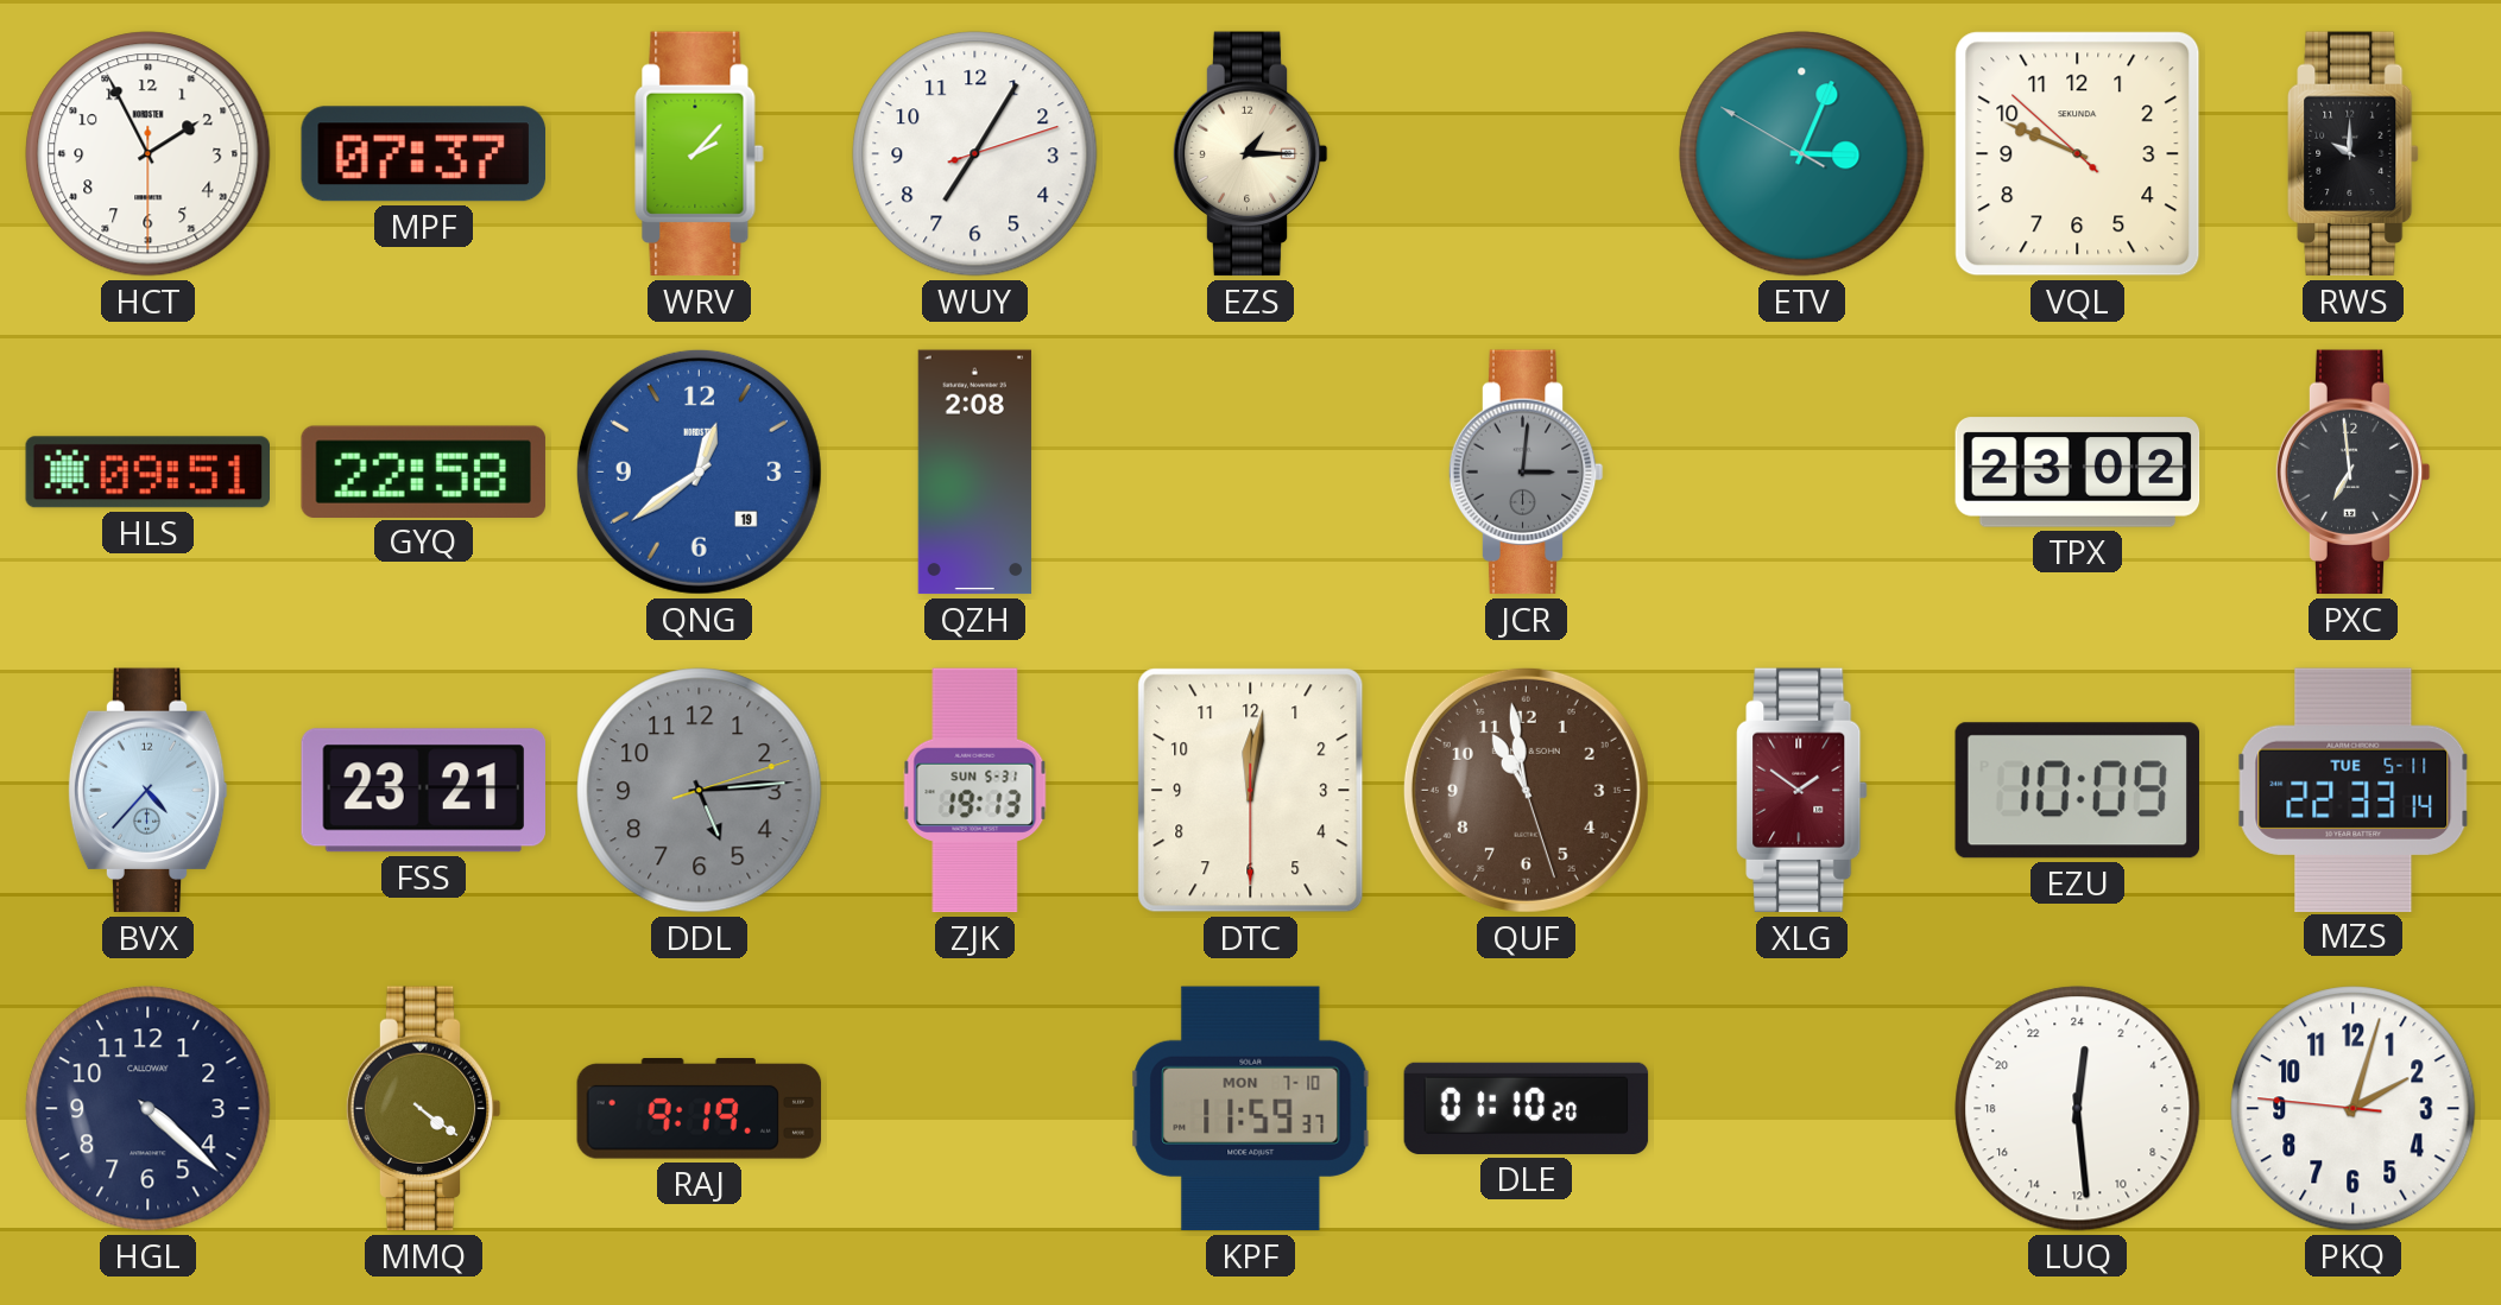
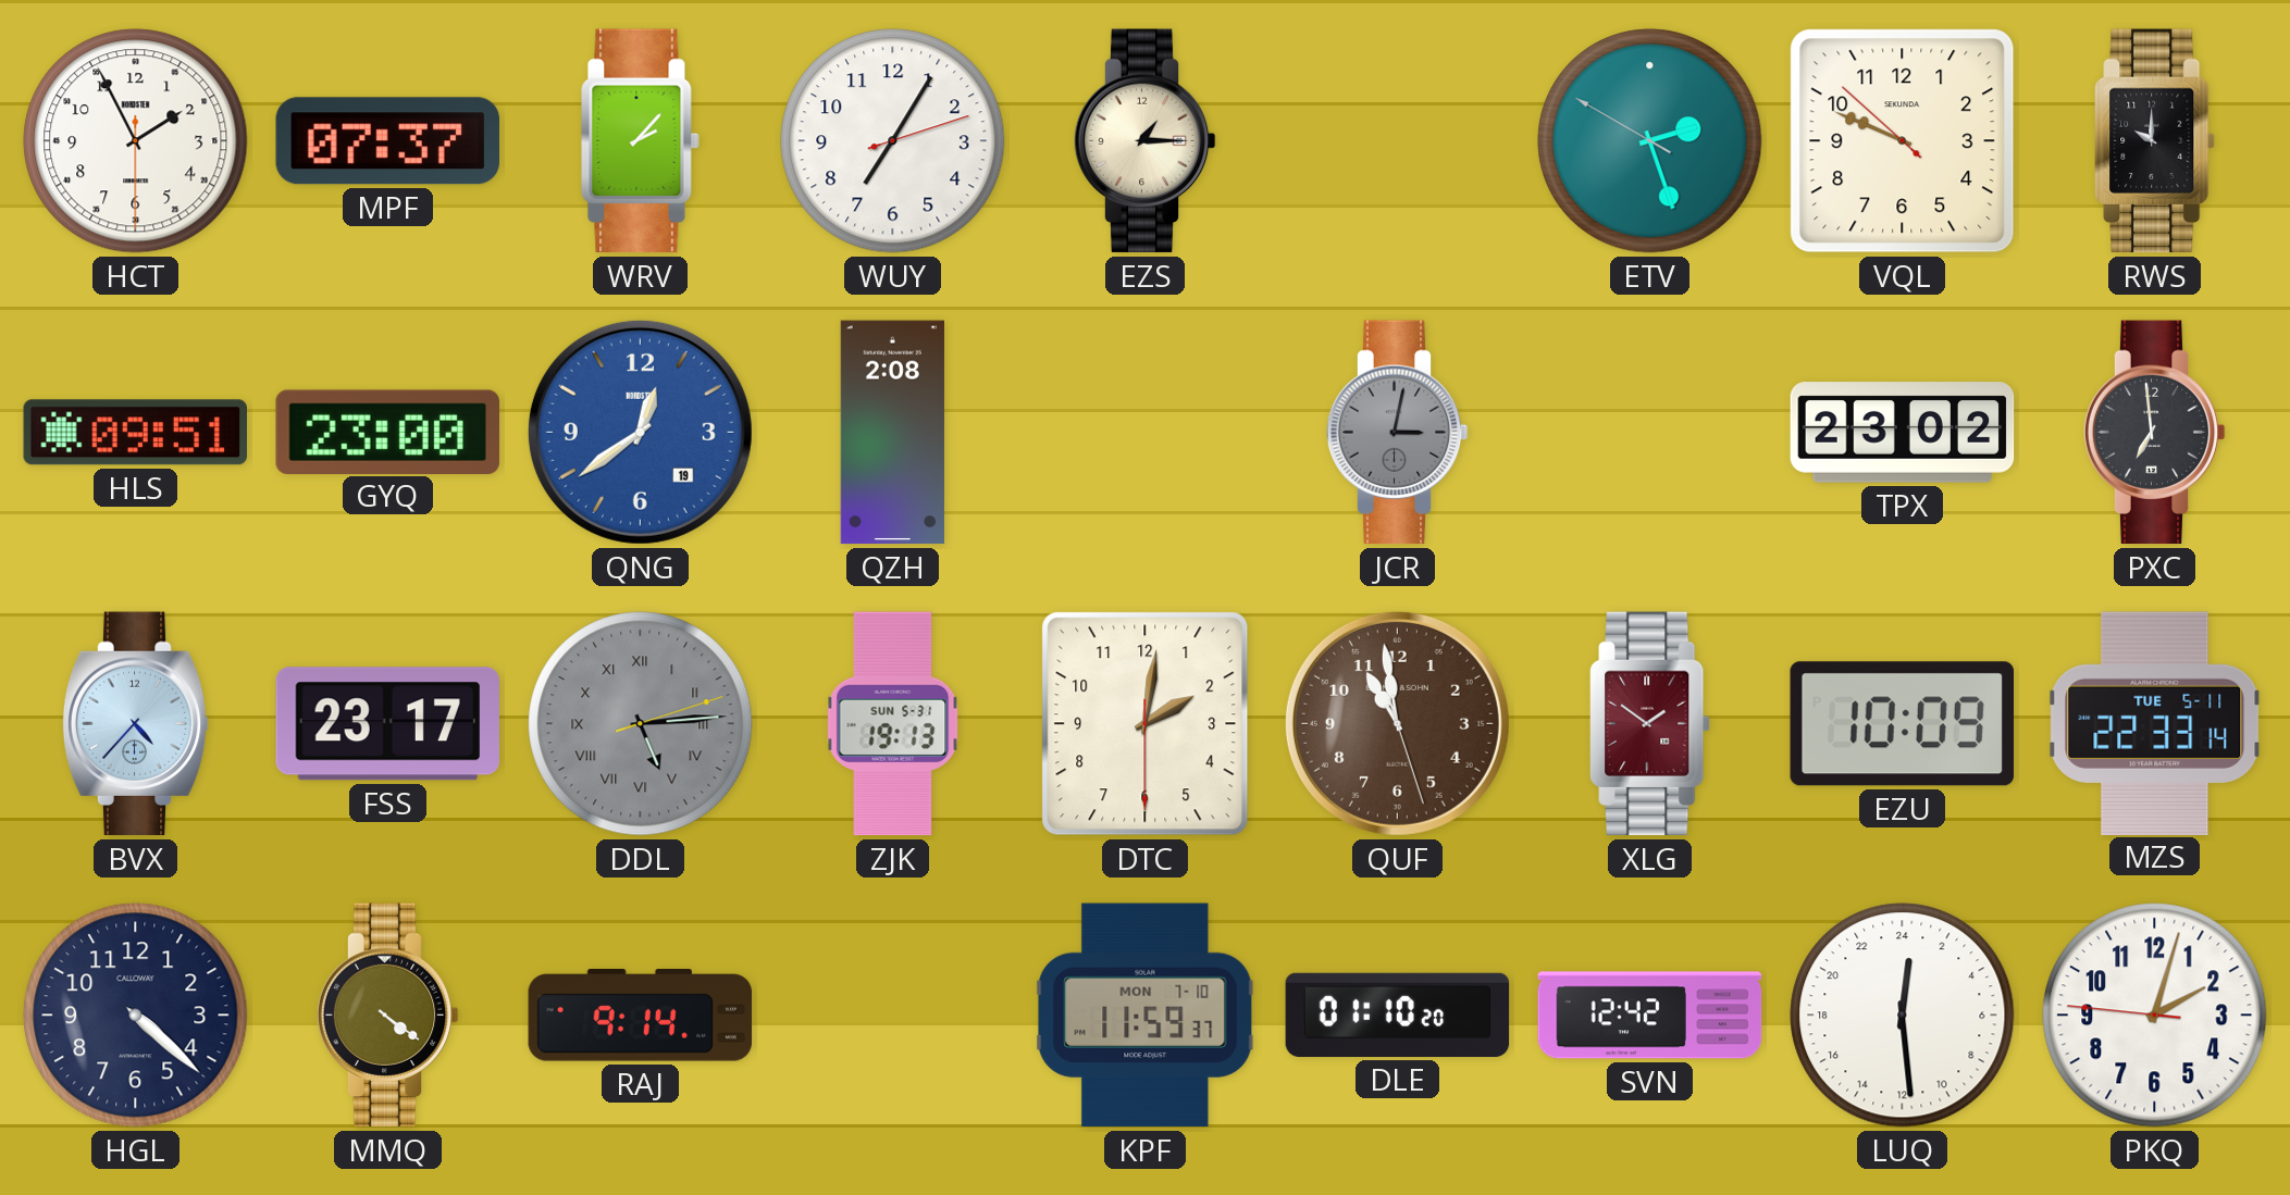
ETV: 3:03 -> 2:26
GYQ: 22:58 -> 23:00
JCR: 3:01 -> 3:02
FSS: 23:21 -> 23:17
DDL numerals: Arabic -> Roman
DTC: 12:01 -> 2:01
RAJ: 9:19 -> 9:14
SVN: none -> 12:42
